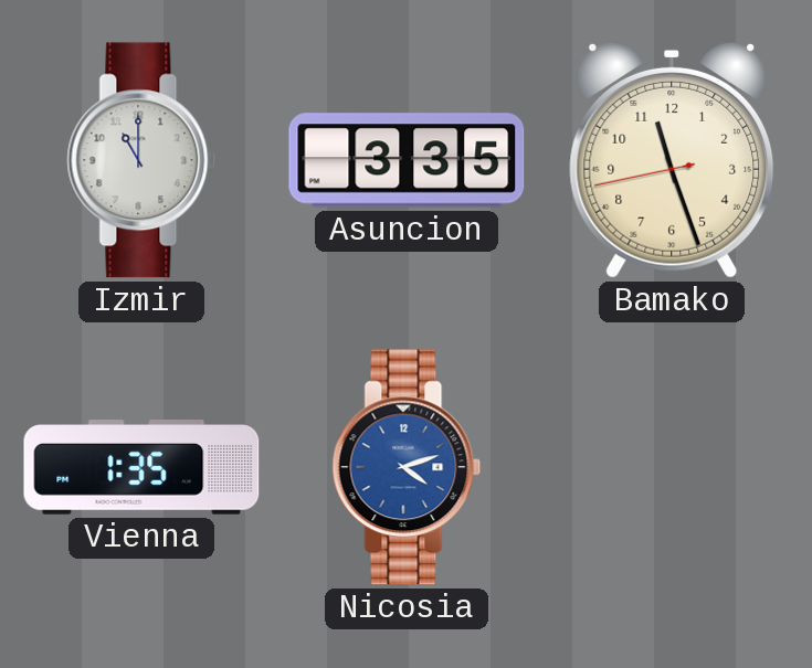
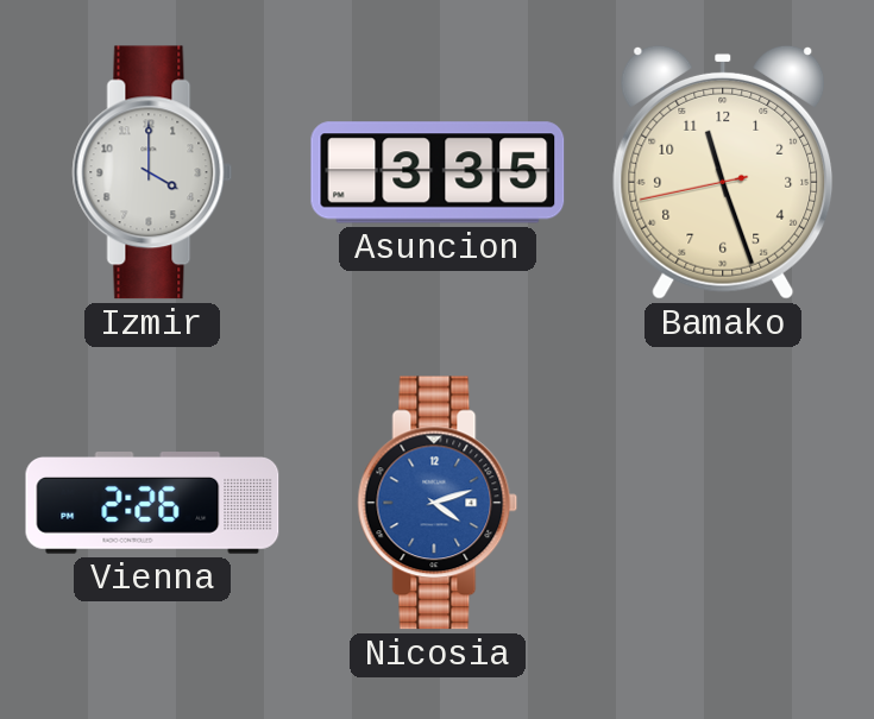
Izmir: 11:00 -> 4:00
Vienna: 1:35 -> 2:26
